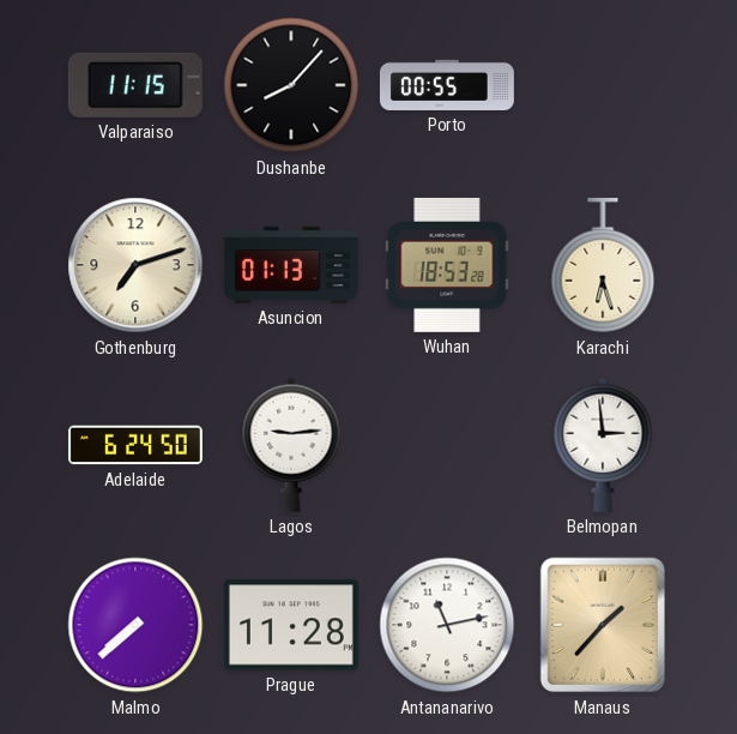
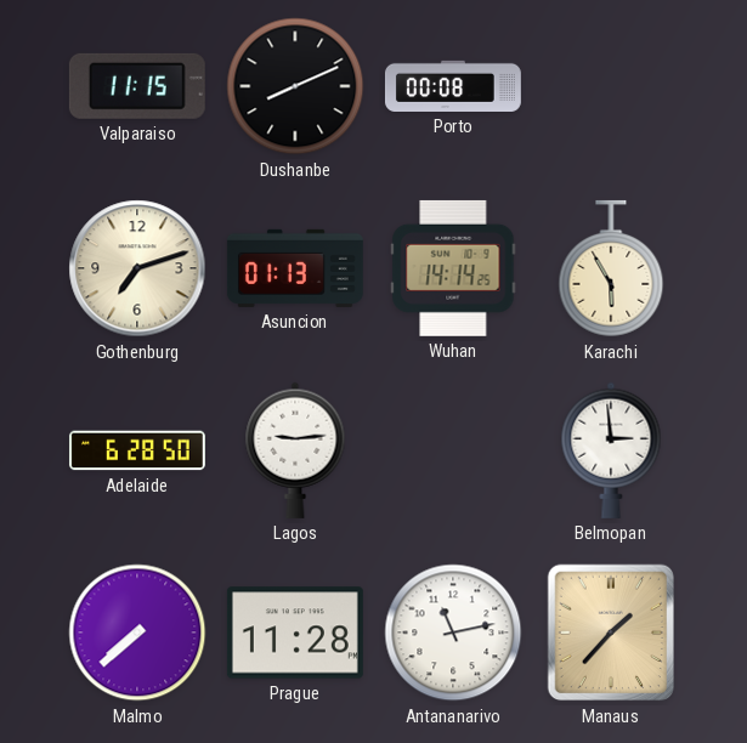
Dushanbe: 8:07 -> 8:11
Porto: 00:55 -> 00:08
Wuhan: 18:53 -> 14:14
Karachi: 6:27 -> 5:55
Adelaide: 6:24 -> 6:28
